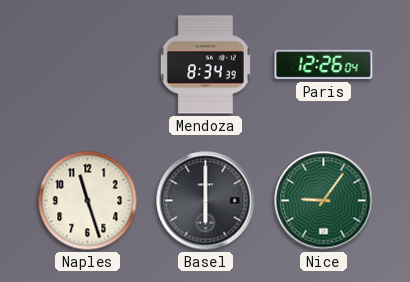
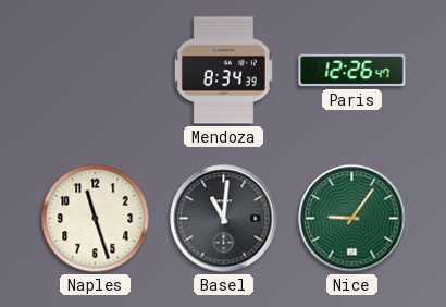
Paris: 12:26:04 -> 12:26:47
Basel: 6:00 -> 11:01
